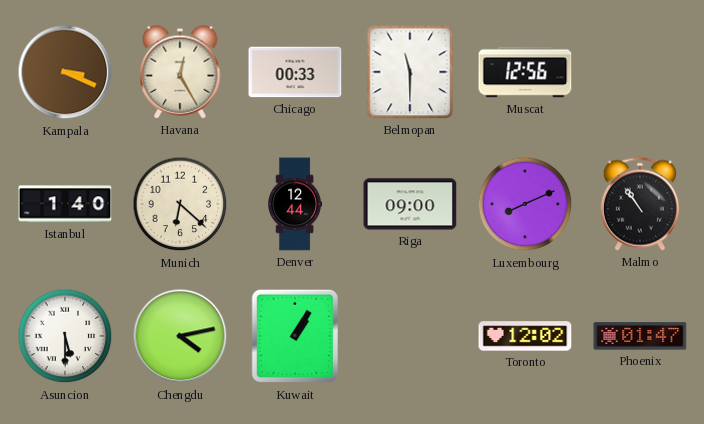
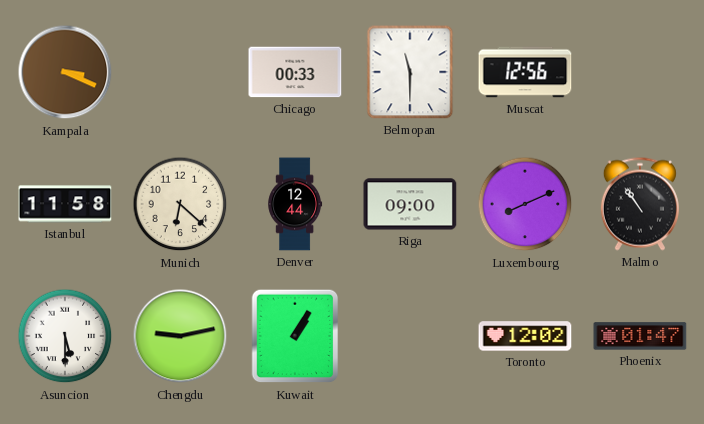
Havana: 12:25 -> none
Istanbul: 1:40 -> 11:58
Chengdu: 4:13 -> 9:13
